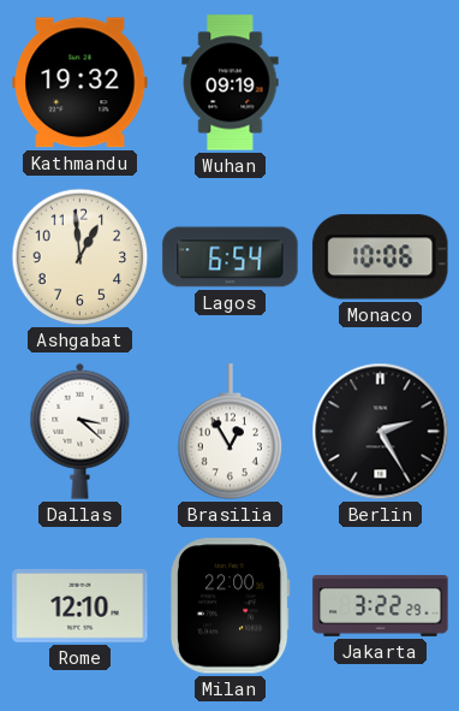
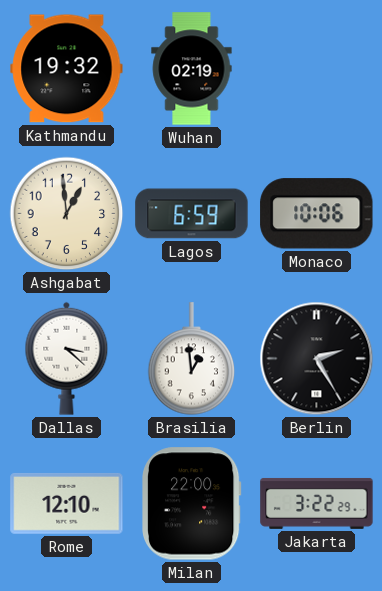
Wuhan: 09:19 -> 02:19
Lagos: 6:54 -> 6:59
Brasilia: 12:55 -> 12:59
